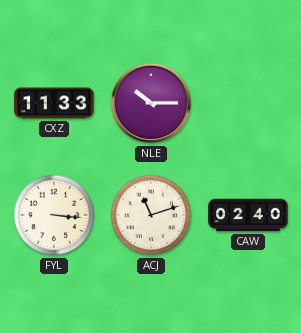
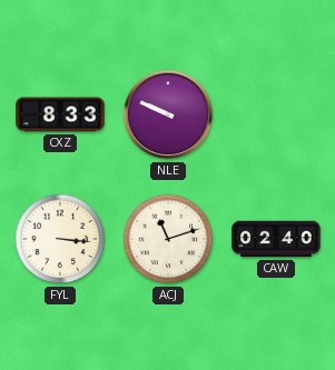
CXZ: 11:33 -> 8:33
NLE: 10:15 -> 9:49
